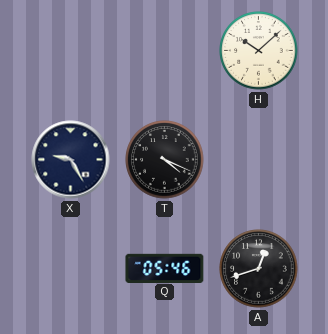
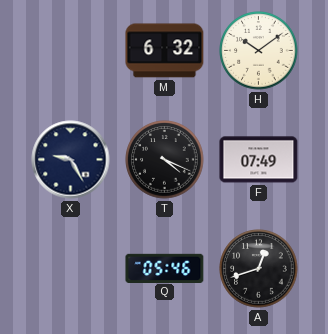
M: none -> 6:32
H: 10:08 -> 10:09
F: none -> 07:49
